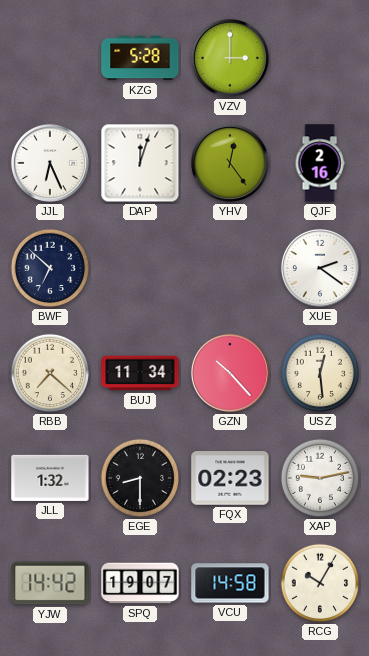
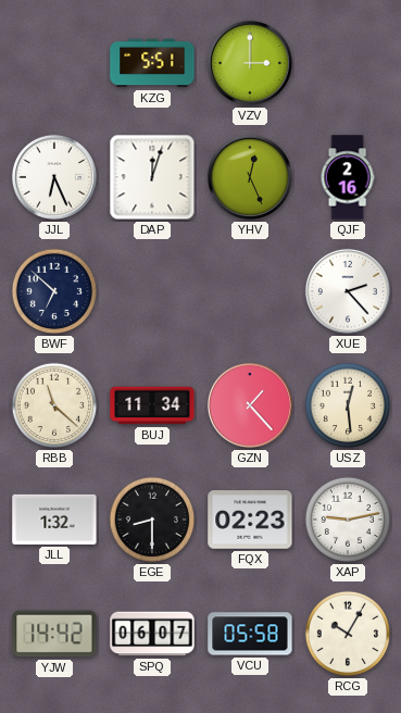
KZG: 5:28 -> 5:51
YHV: 12:24 -> 12:26
XUE: 2:21 -> 2:23
RBB: 7:22 -> 11:22
GZN: 10:23 -> 1:23
SPQ: 19:07 -> 06:07
VCU: 14:58 -> 05:58
